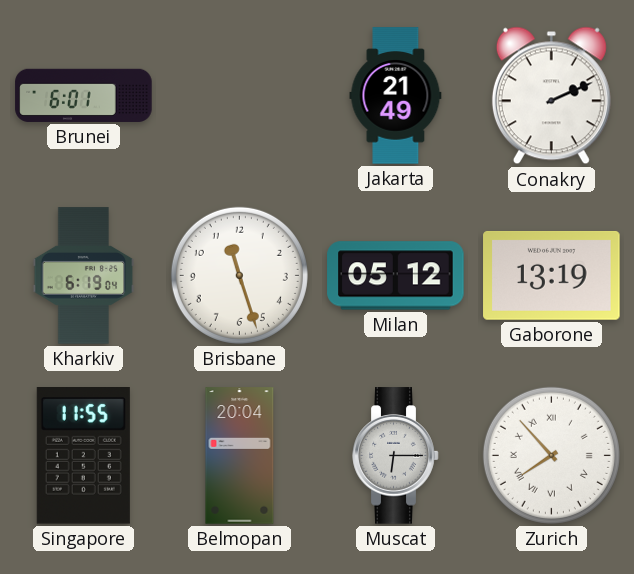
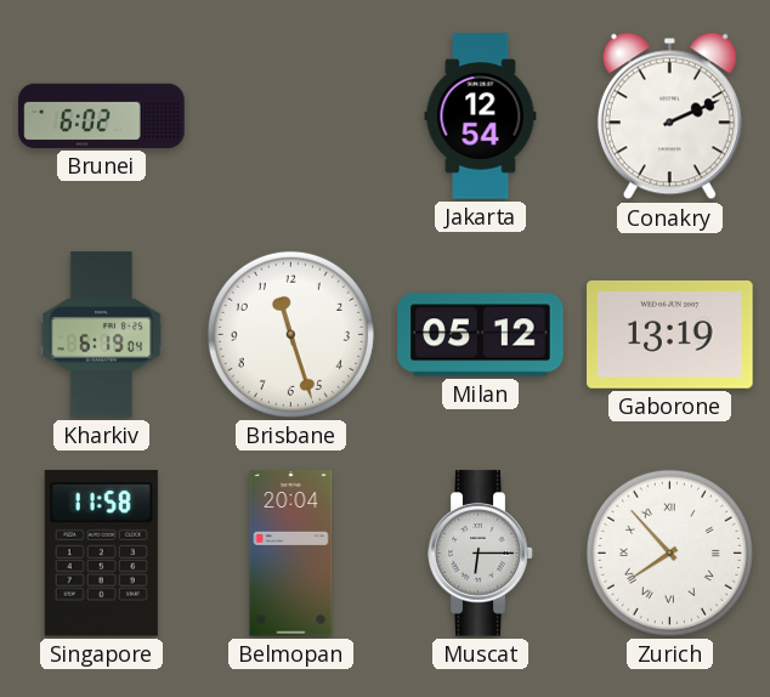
Brunei: 6:01 -> 6:02
Jakarta: 21:49 -> 12:54
Singapore: 11:55 -> 11:58
